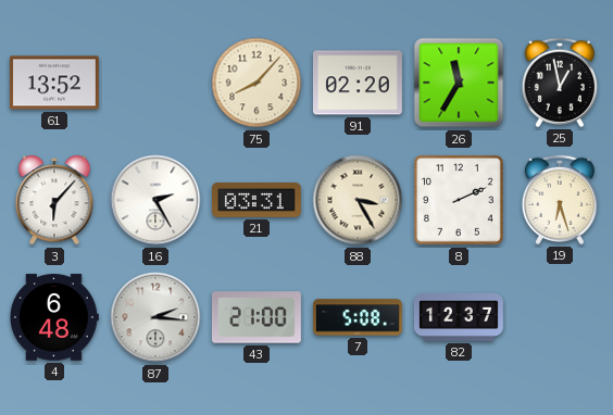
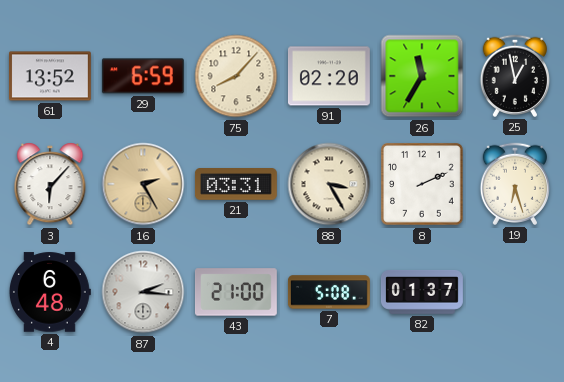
29: none -> 6:59
16 dial: white -> champagne
82: 12:37 -> 01:37
